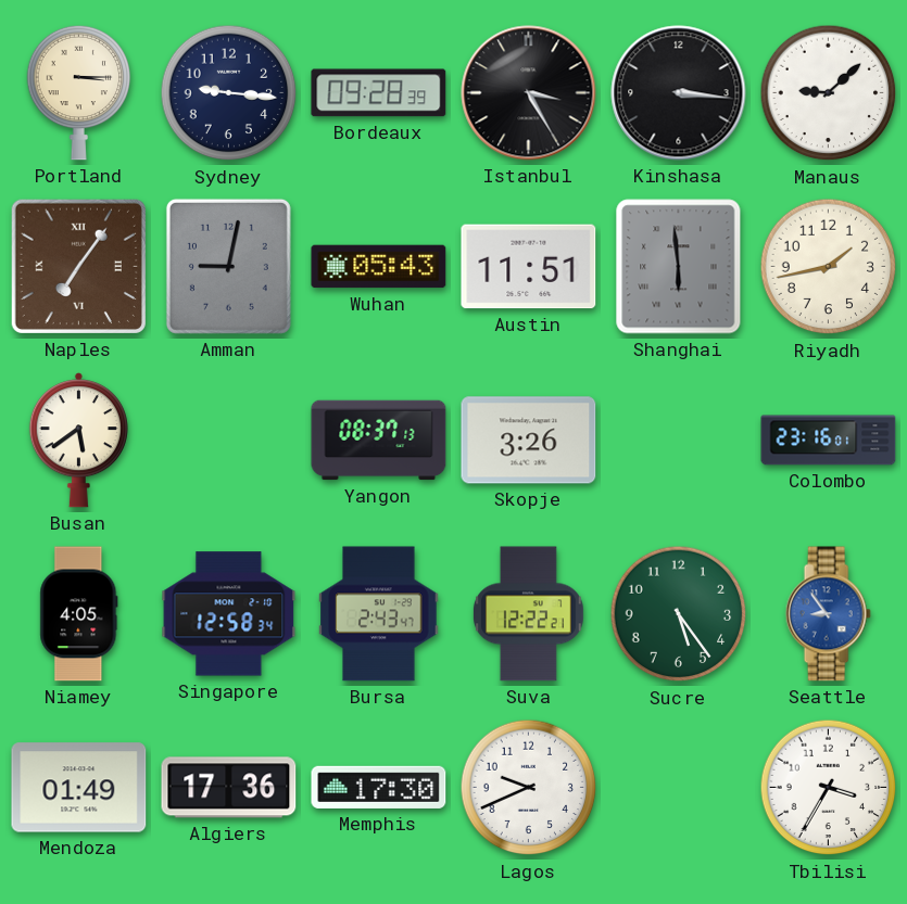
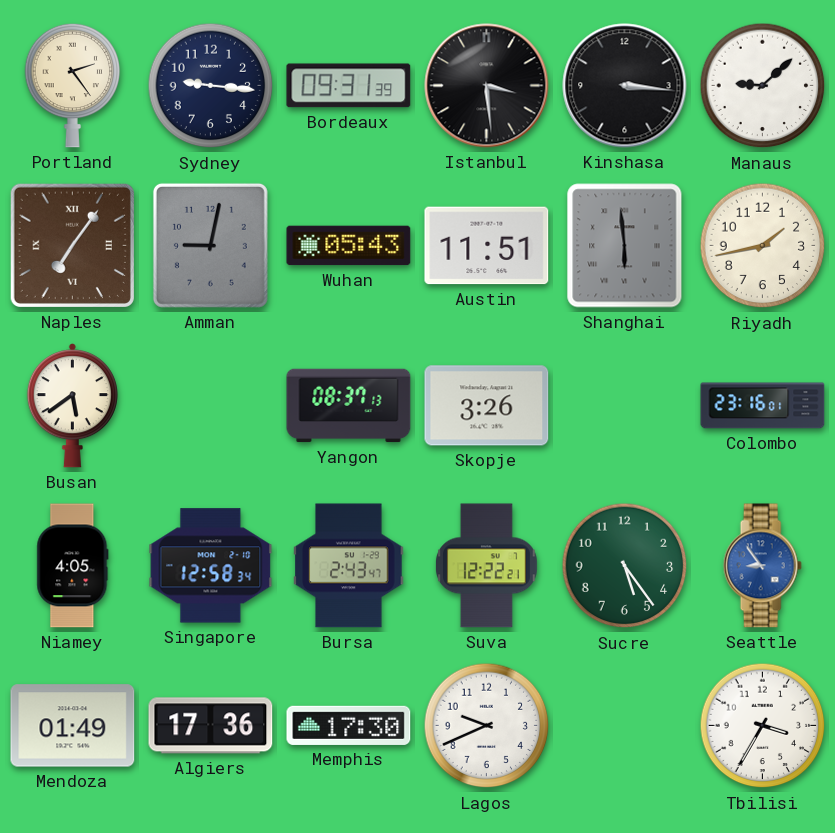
Portland: 3:15 -> 2:24
Bordeaux: 09:28 -> 09:31
Istanbul: 3:25 -> 3:29
